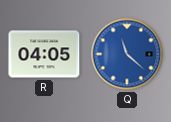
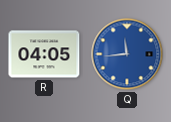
Q: 11:22 -> 11:44
